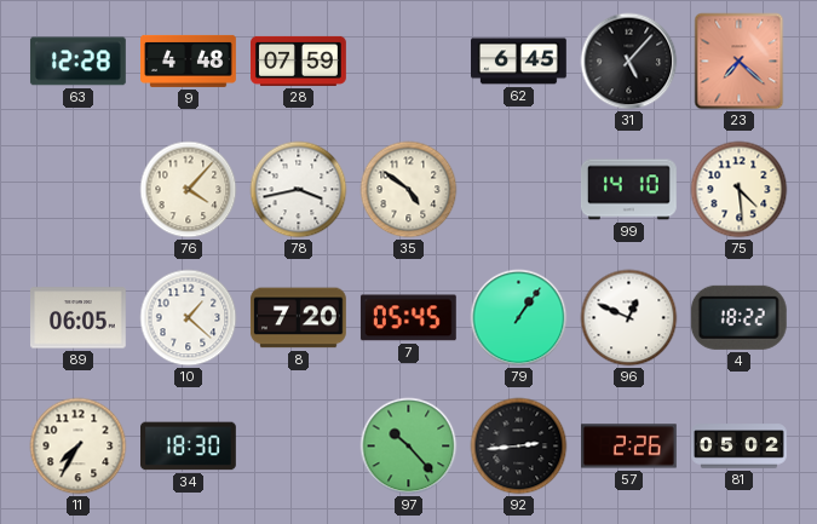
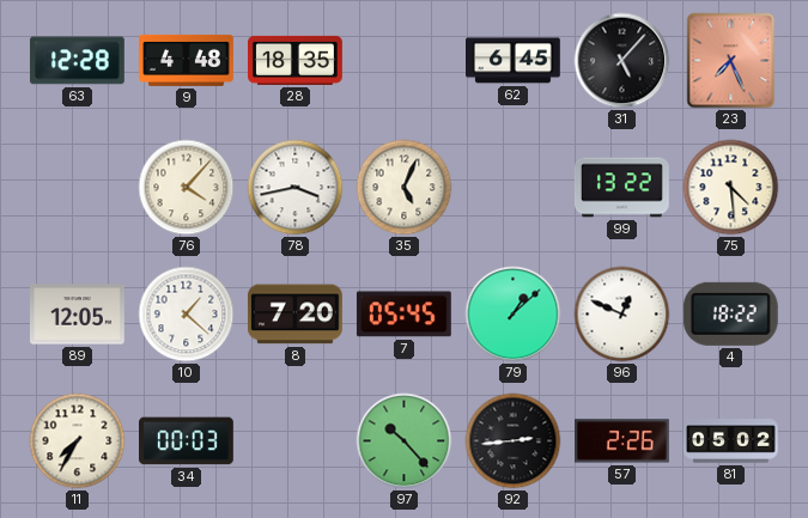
28: 07:59 -> 18:35
23: 7:22 -> 7:26
35: 4:51 -> 5:04
99: 14:10 -> 13:22
89: 06:05 -> 12:05
79: 1:06 -> 1:08
34: 18:30 -> 00:03
